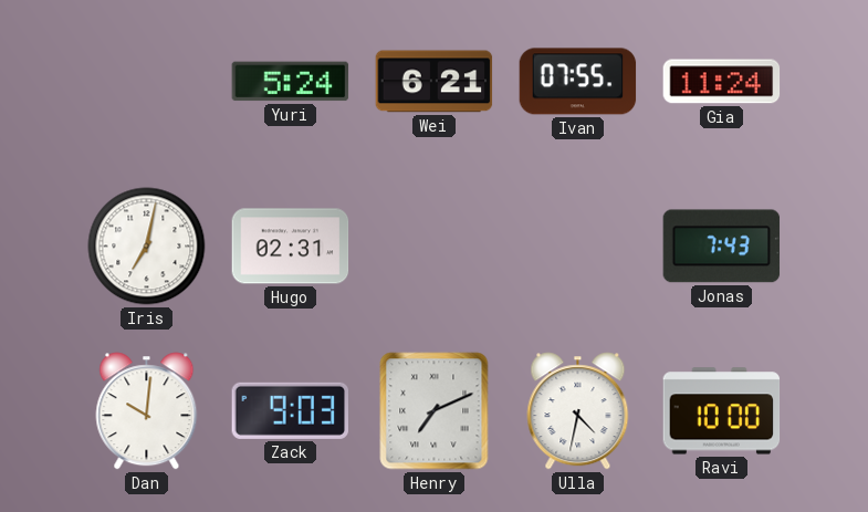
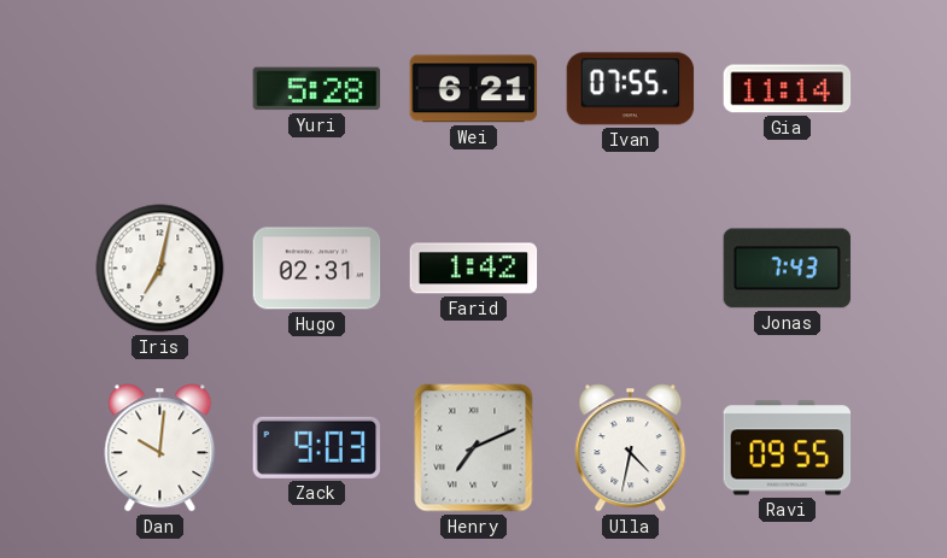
Yuri: 5:24 -> 5:28
Gia: 11:24 -> 11:14
Farid: none -> 1:42
Ravi: 10:00 -> 09:55
